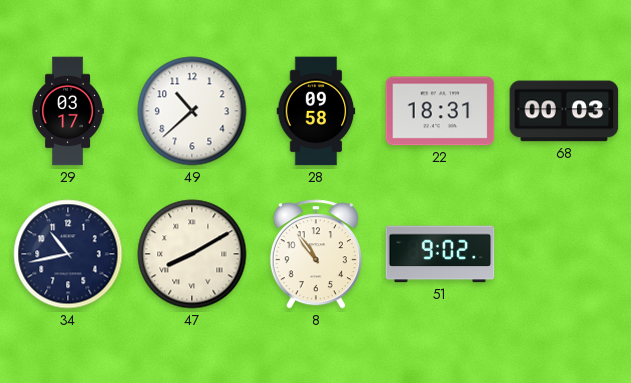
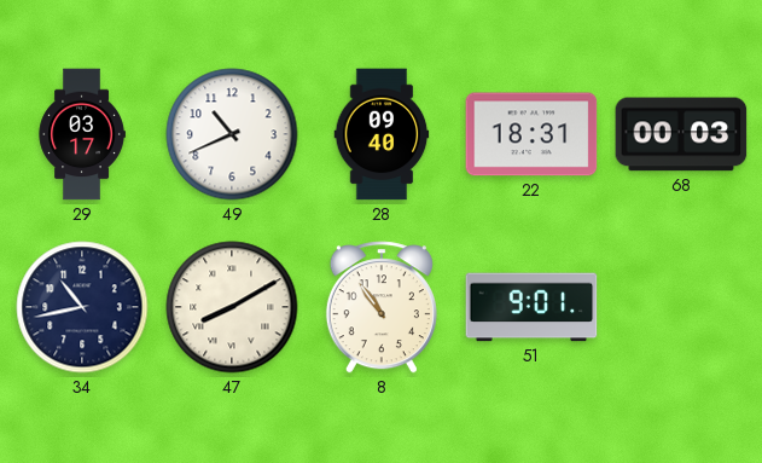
49: 10:38 -> 10:41
28: 09:58 -> 09:40
51: 9:02 -> 9:01
